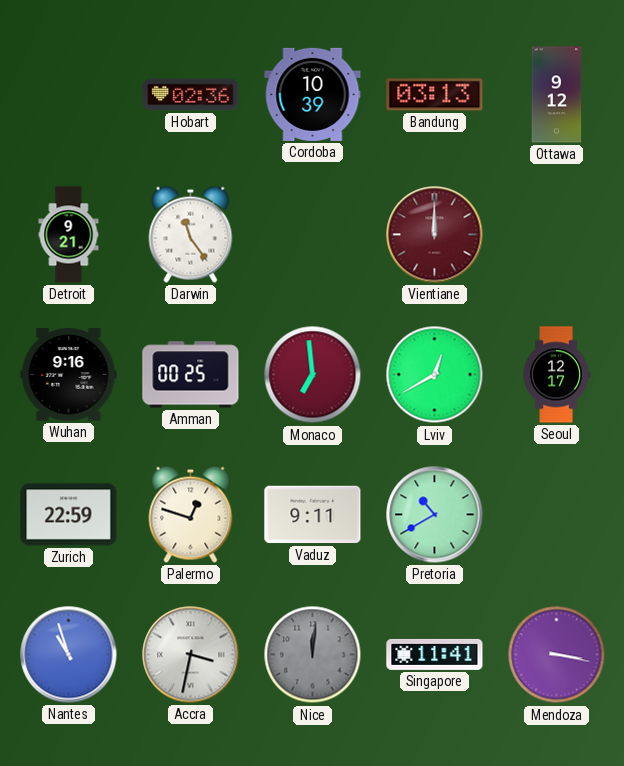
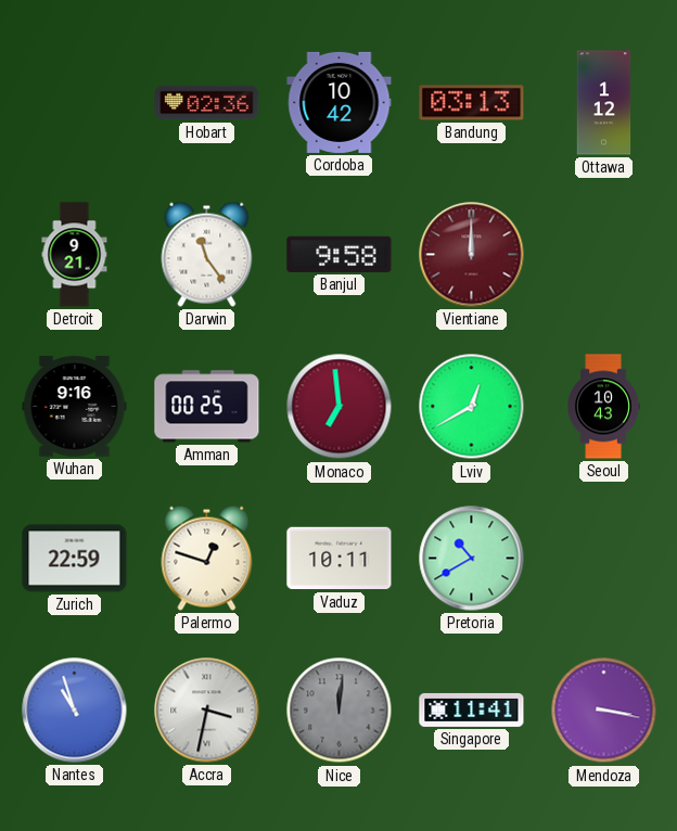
Cordoba: 10:39 -> 10:42
Ottawa: 9:12 -> 1:12
Banjul: none -> 9:58
Seoul: 12:17 -> 10:43
Vaduz: 9:11 -> 10:11
